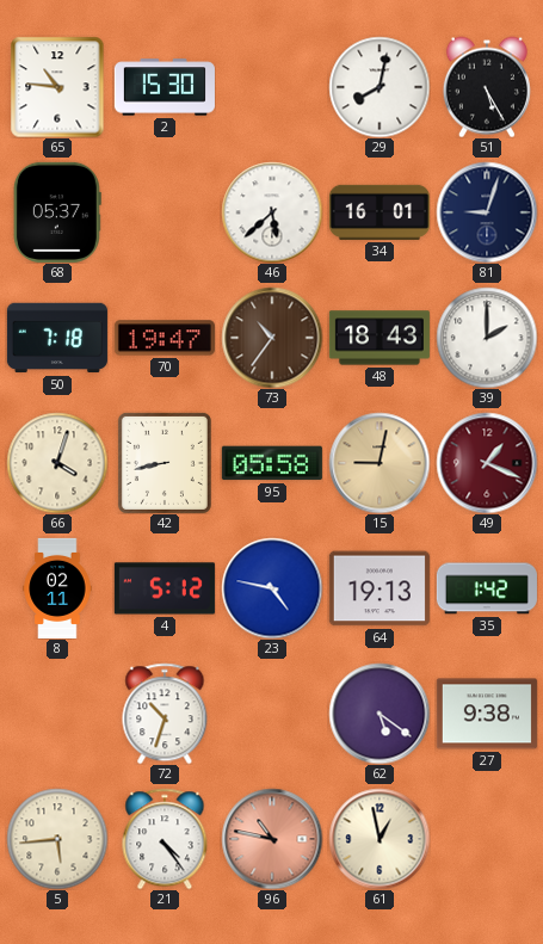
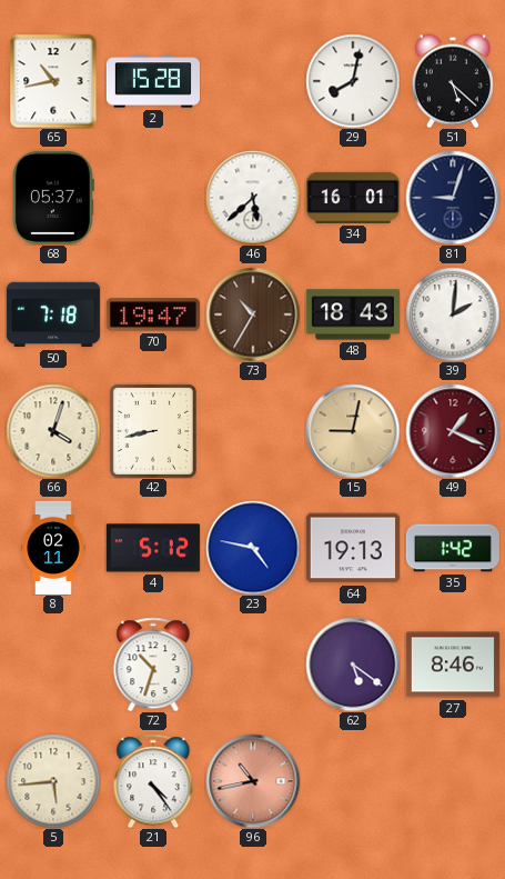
65: 10:46 -> 10:43
2: 15:30 -> 15:28
51: 5:25 -> 5:22
73: 10:36 -> 10:35
39: 2:00 -> 2:01
95: 05:58 -> none
27: 9:38 -> 8:46
96: 10:47 -> 10:43
61: 12:58 -> none
